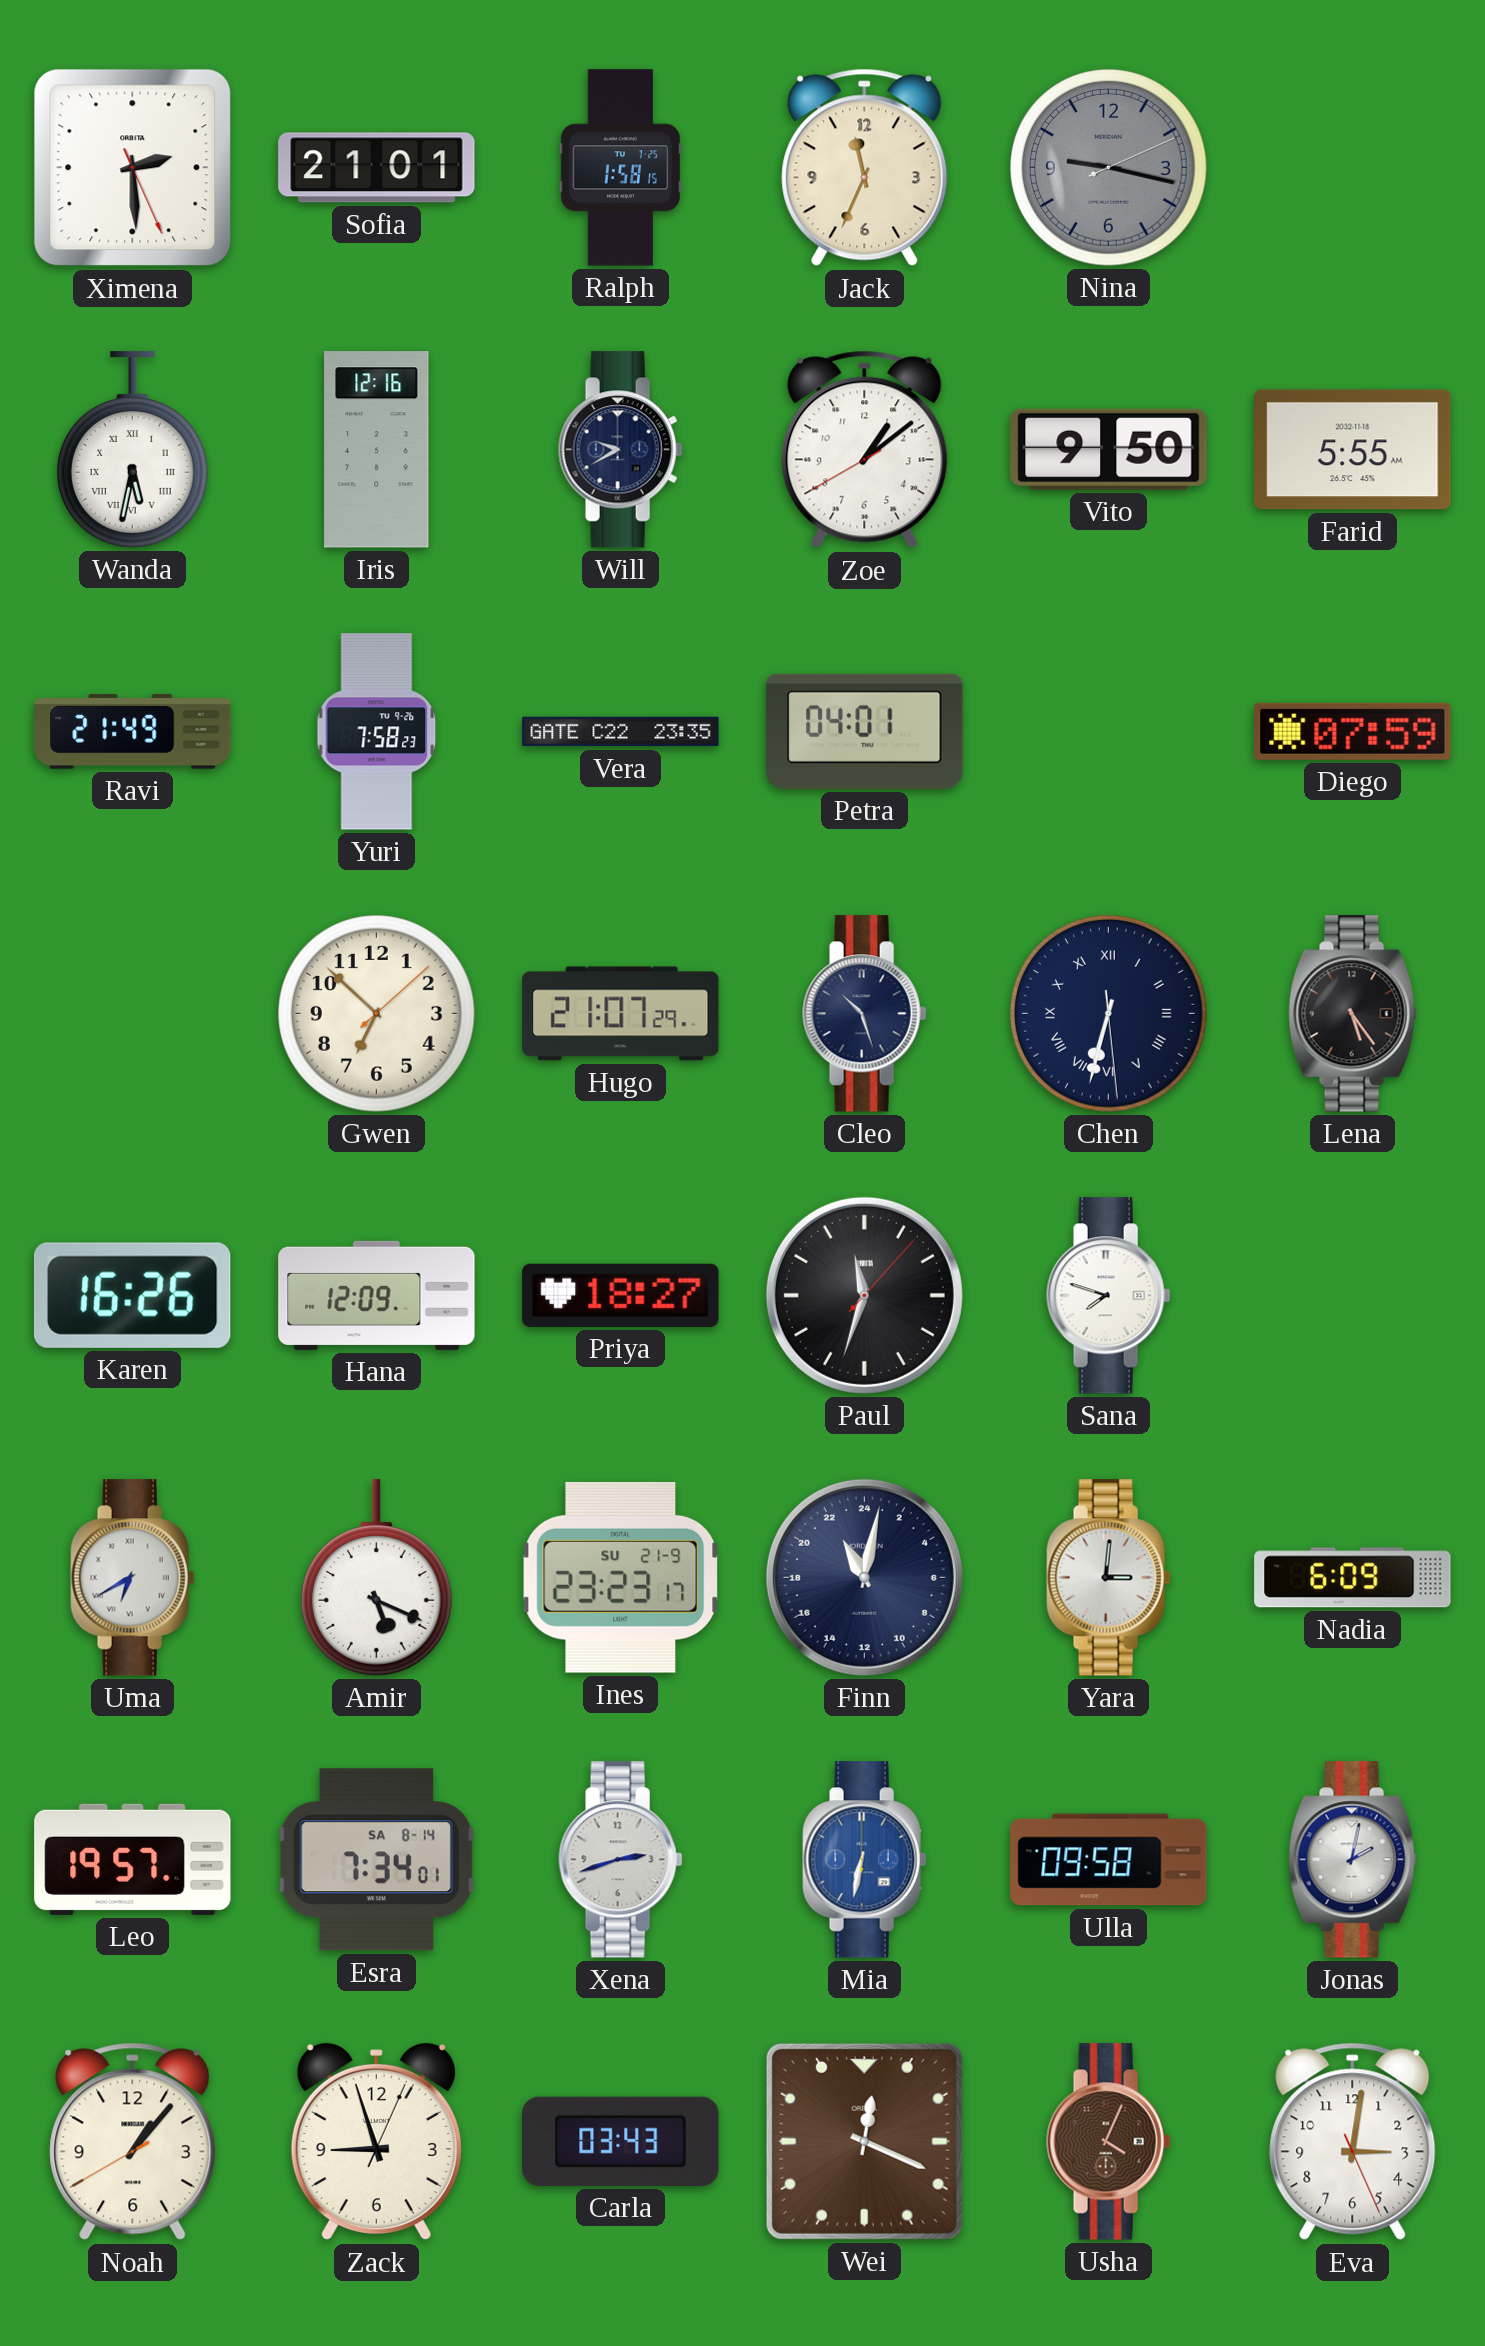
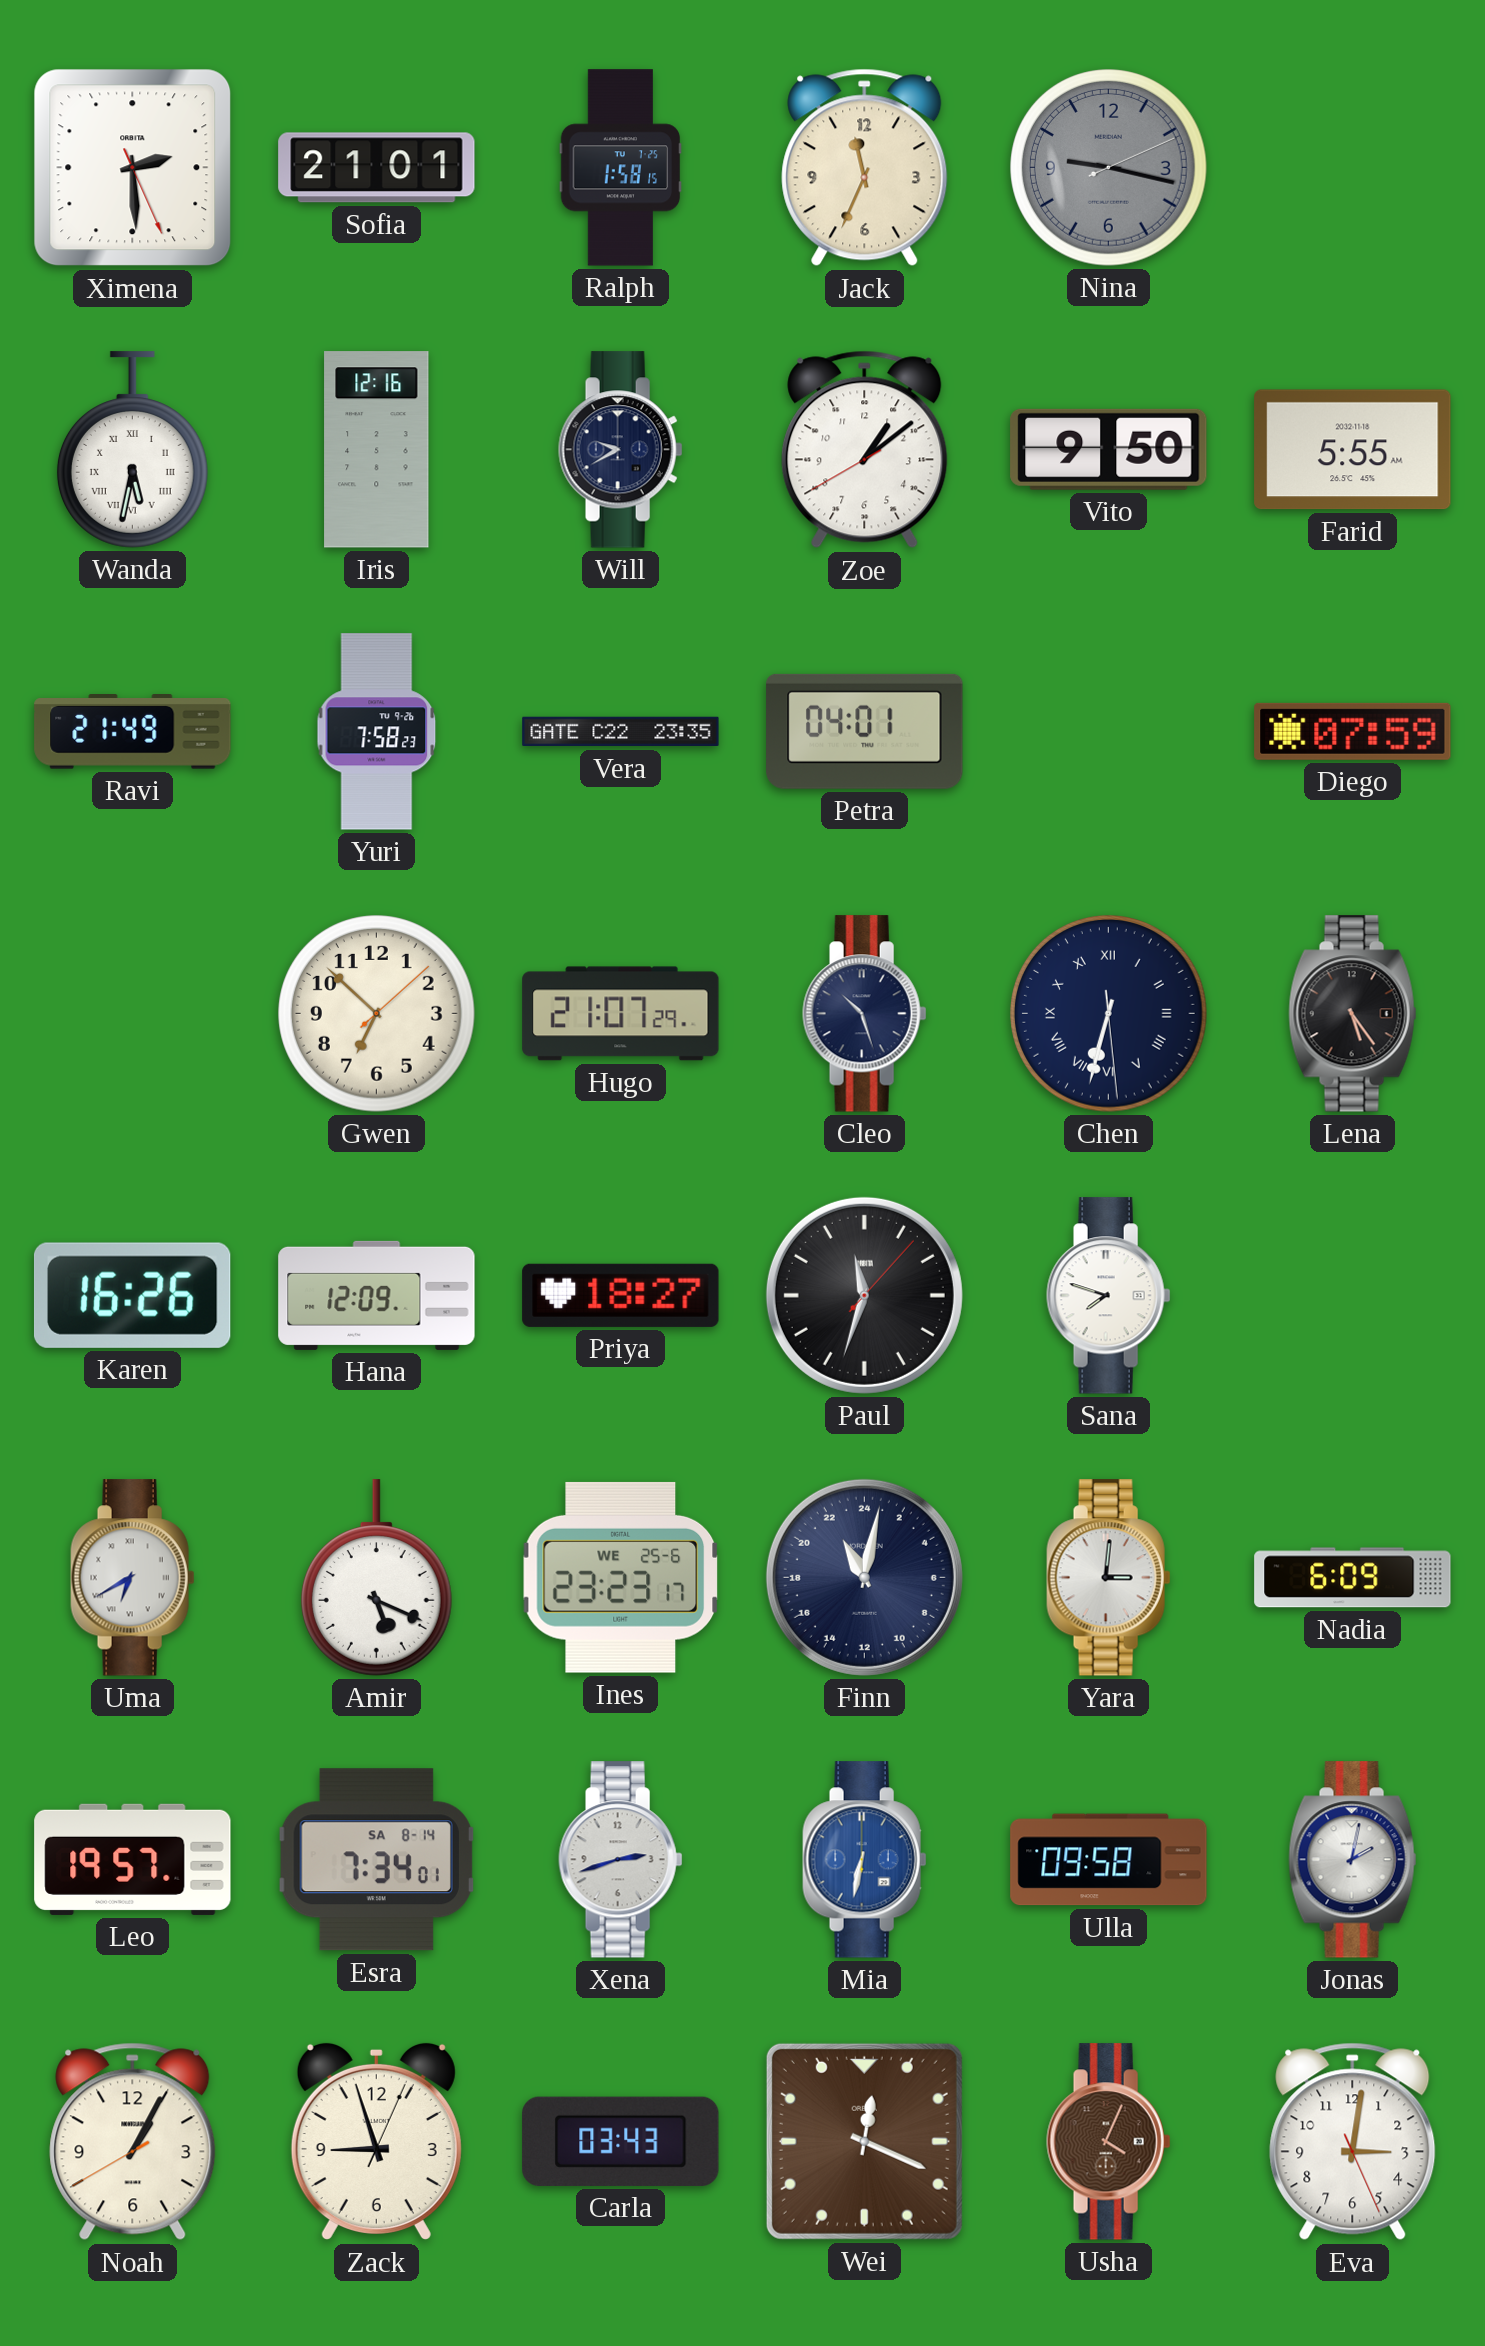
Ines date: SU 21-9 -> WE 25-6
Noah: 1:06 -> 1:04
